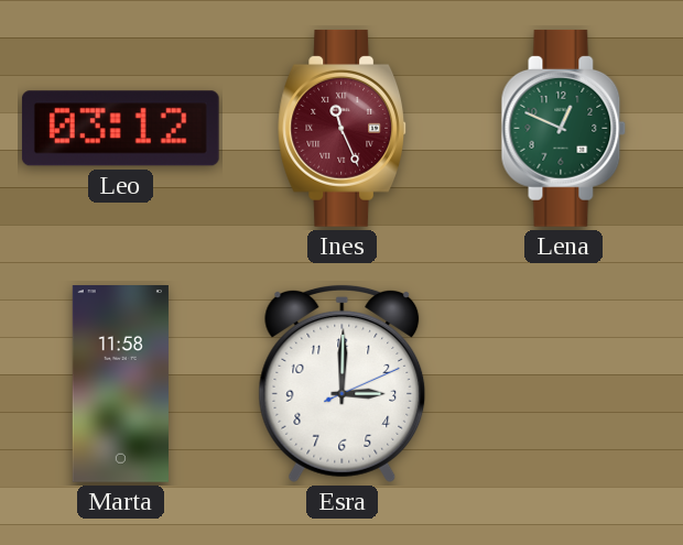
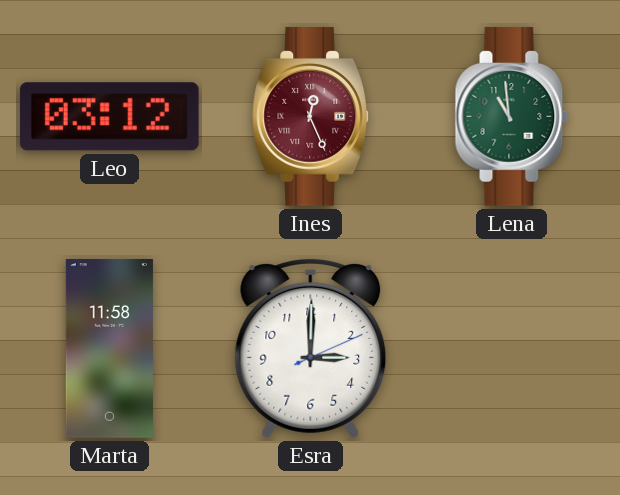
Ines: 11:26 -> 12:26
Lena: 12:49 -> 10:59
